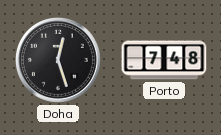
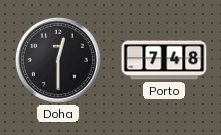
Doha: 12:27 -> 12:30
